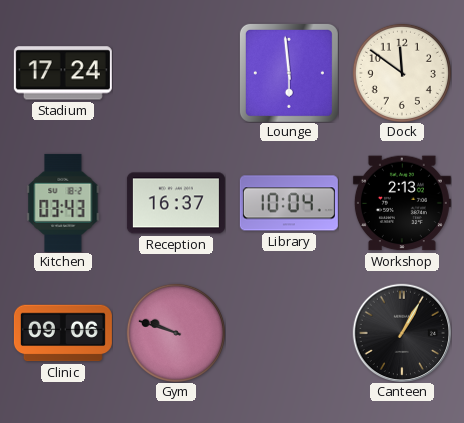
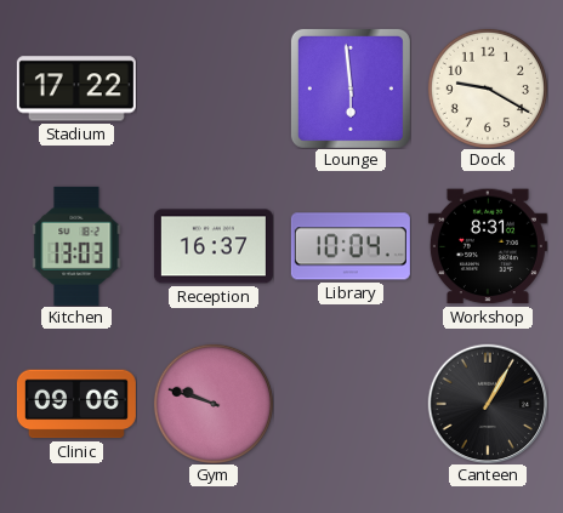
Stadium: 17:24 -> 17:22
Dock: 11:51 -> 9:20
Kitchen: 03:43 -> 13:03
Workshop: 2:13 -> 8:31
